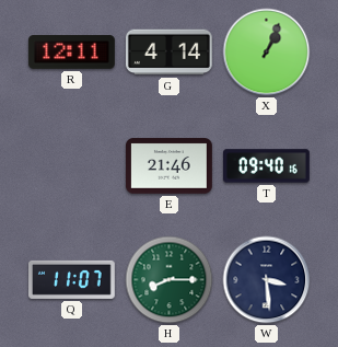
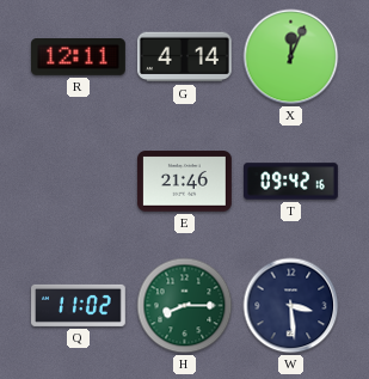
X: 1:04 -> 12:04
T: 09:40 -> 09:42
Q: 11:07 -> 11:02
